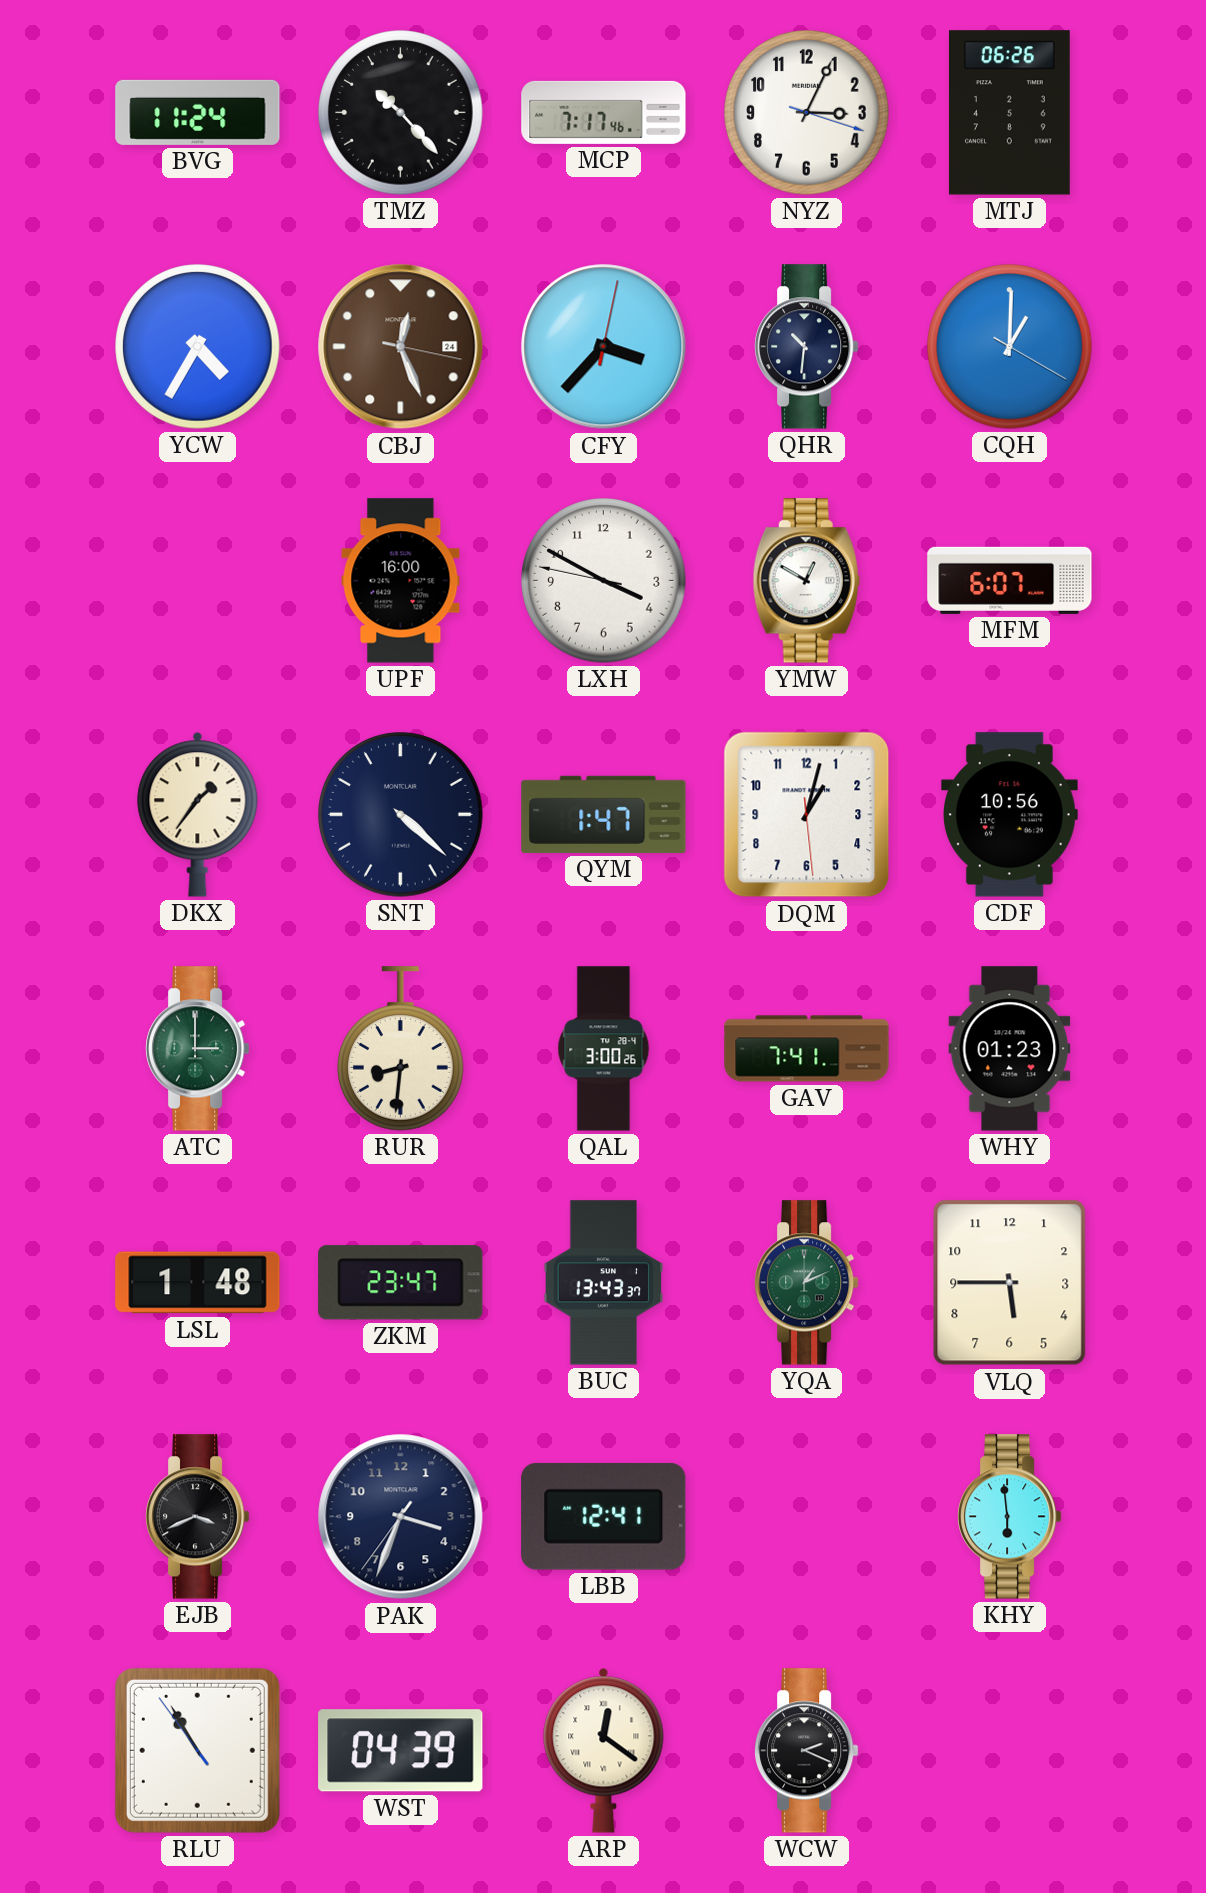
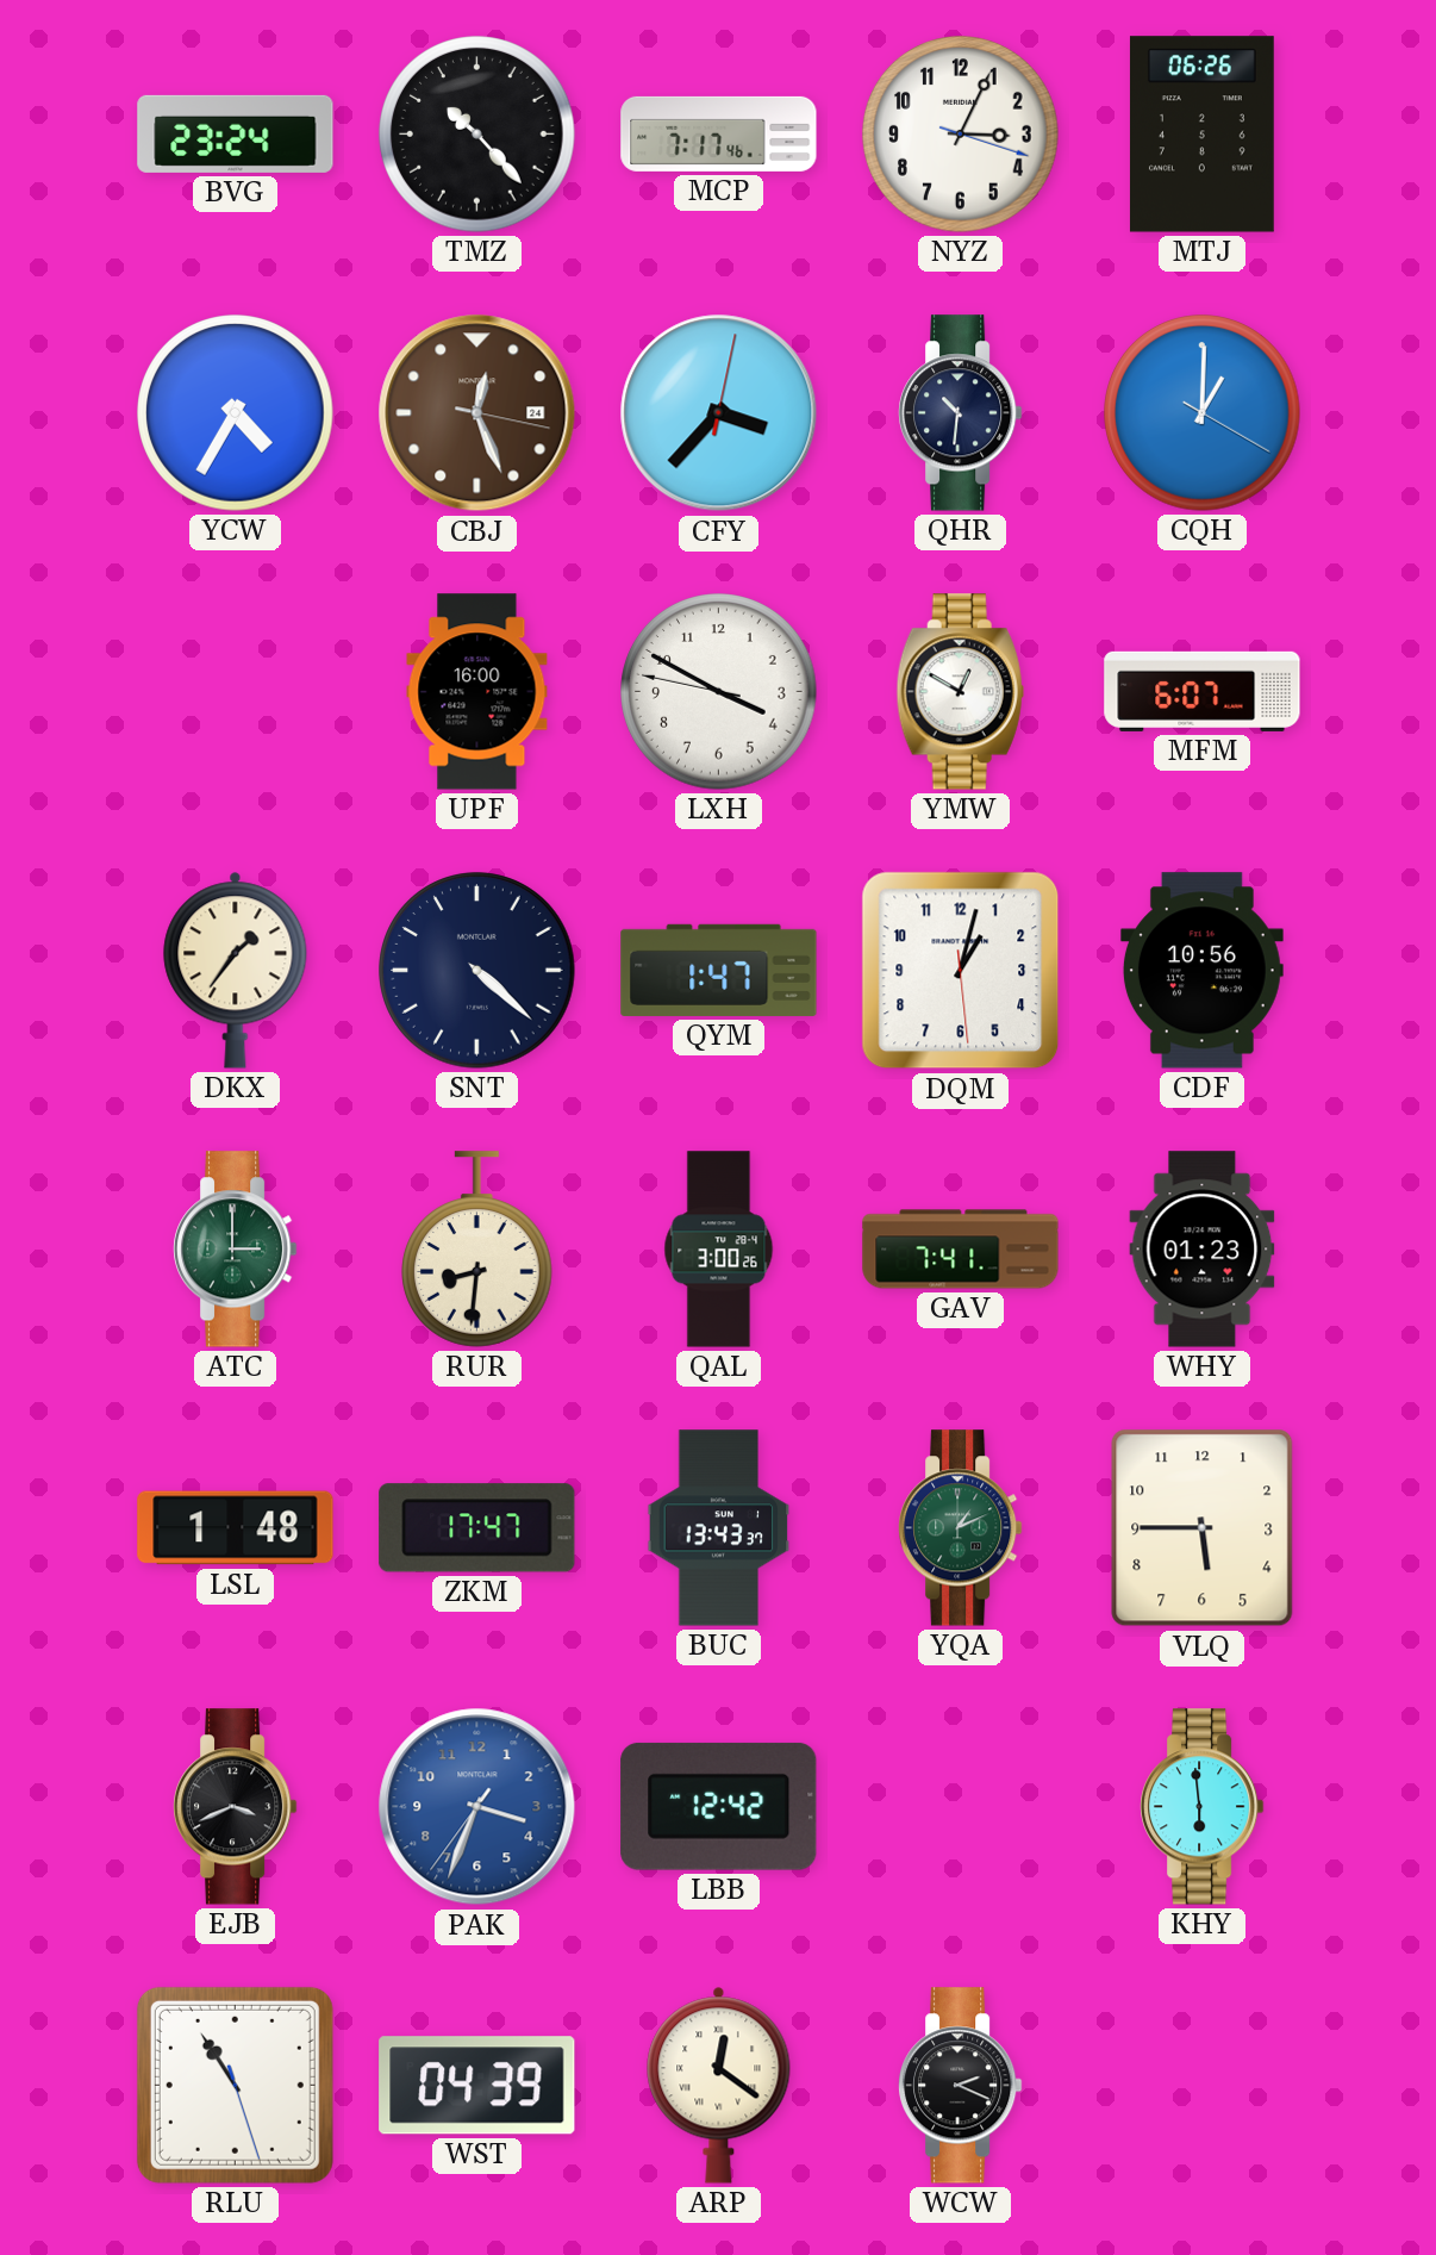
BVG: 11:24 -> 23:24
ZKM: 23:47 -> 17:47
PAK dial: navy -> blue
LBB: 12:41 -> 12:42
RLU: 10:54:54 -> 10:54:27
